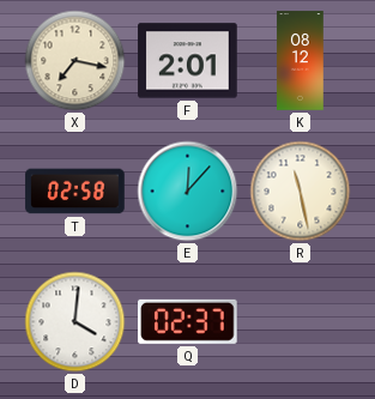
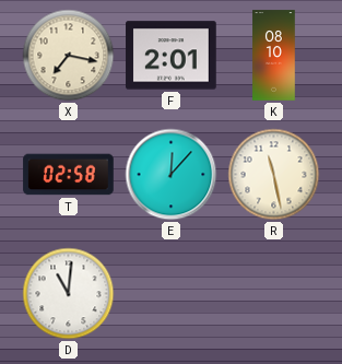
K: 08:12 -> 08:10
D: 4:01 -> 11:01
Q: 02:37 -> none
